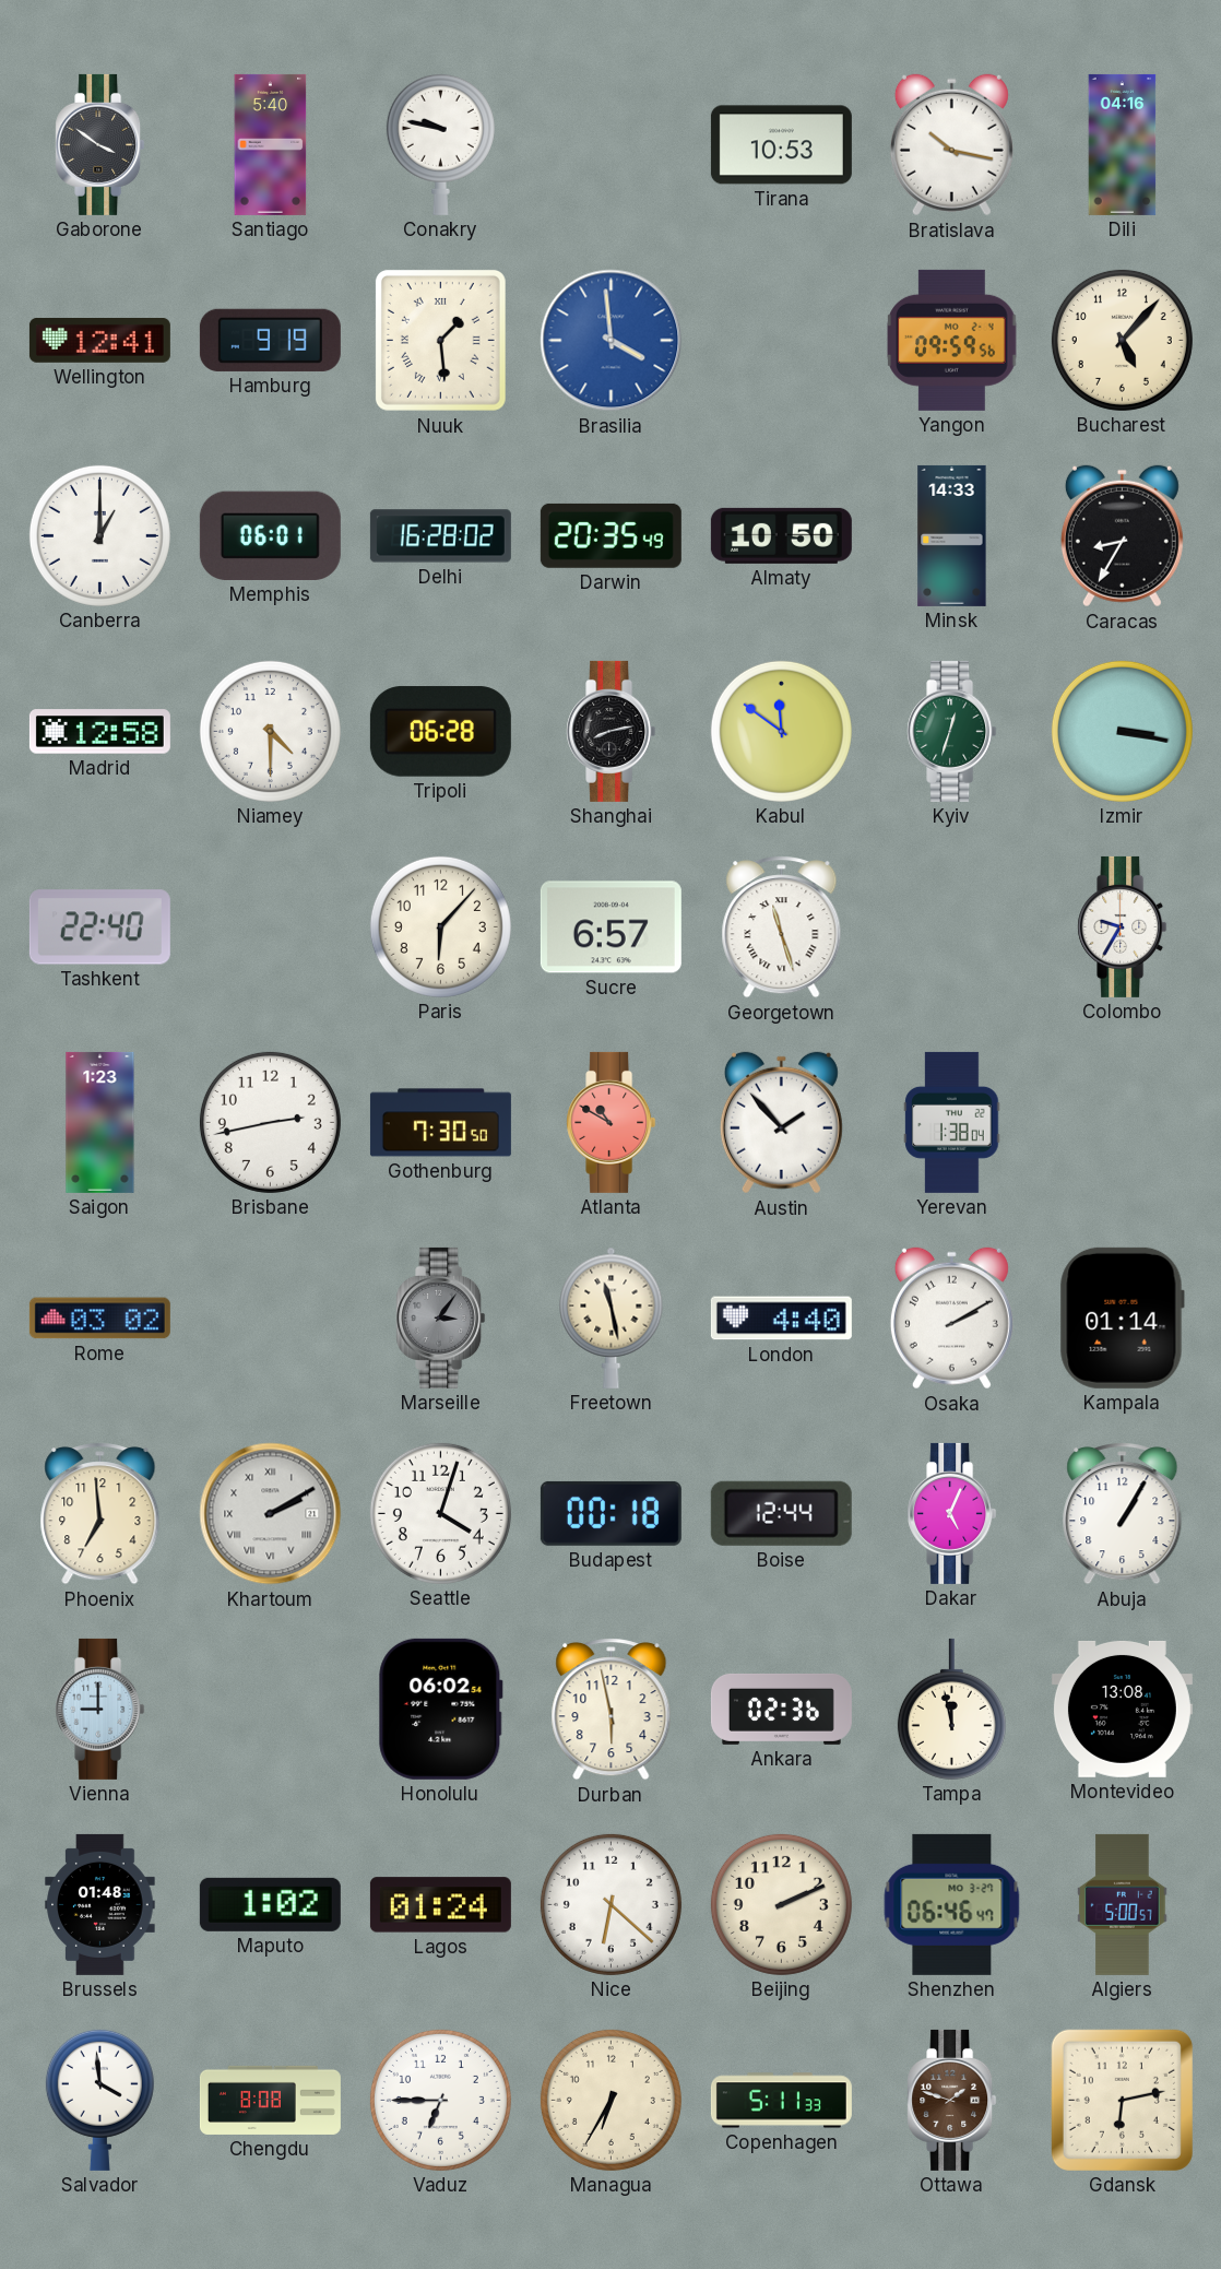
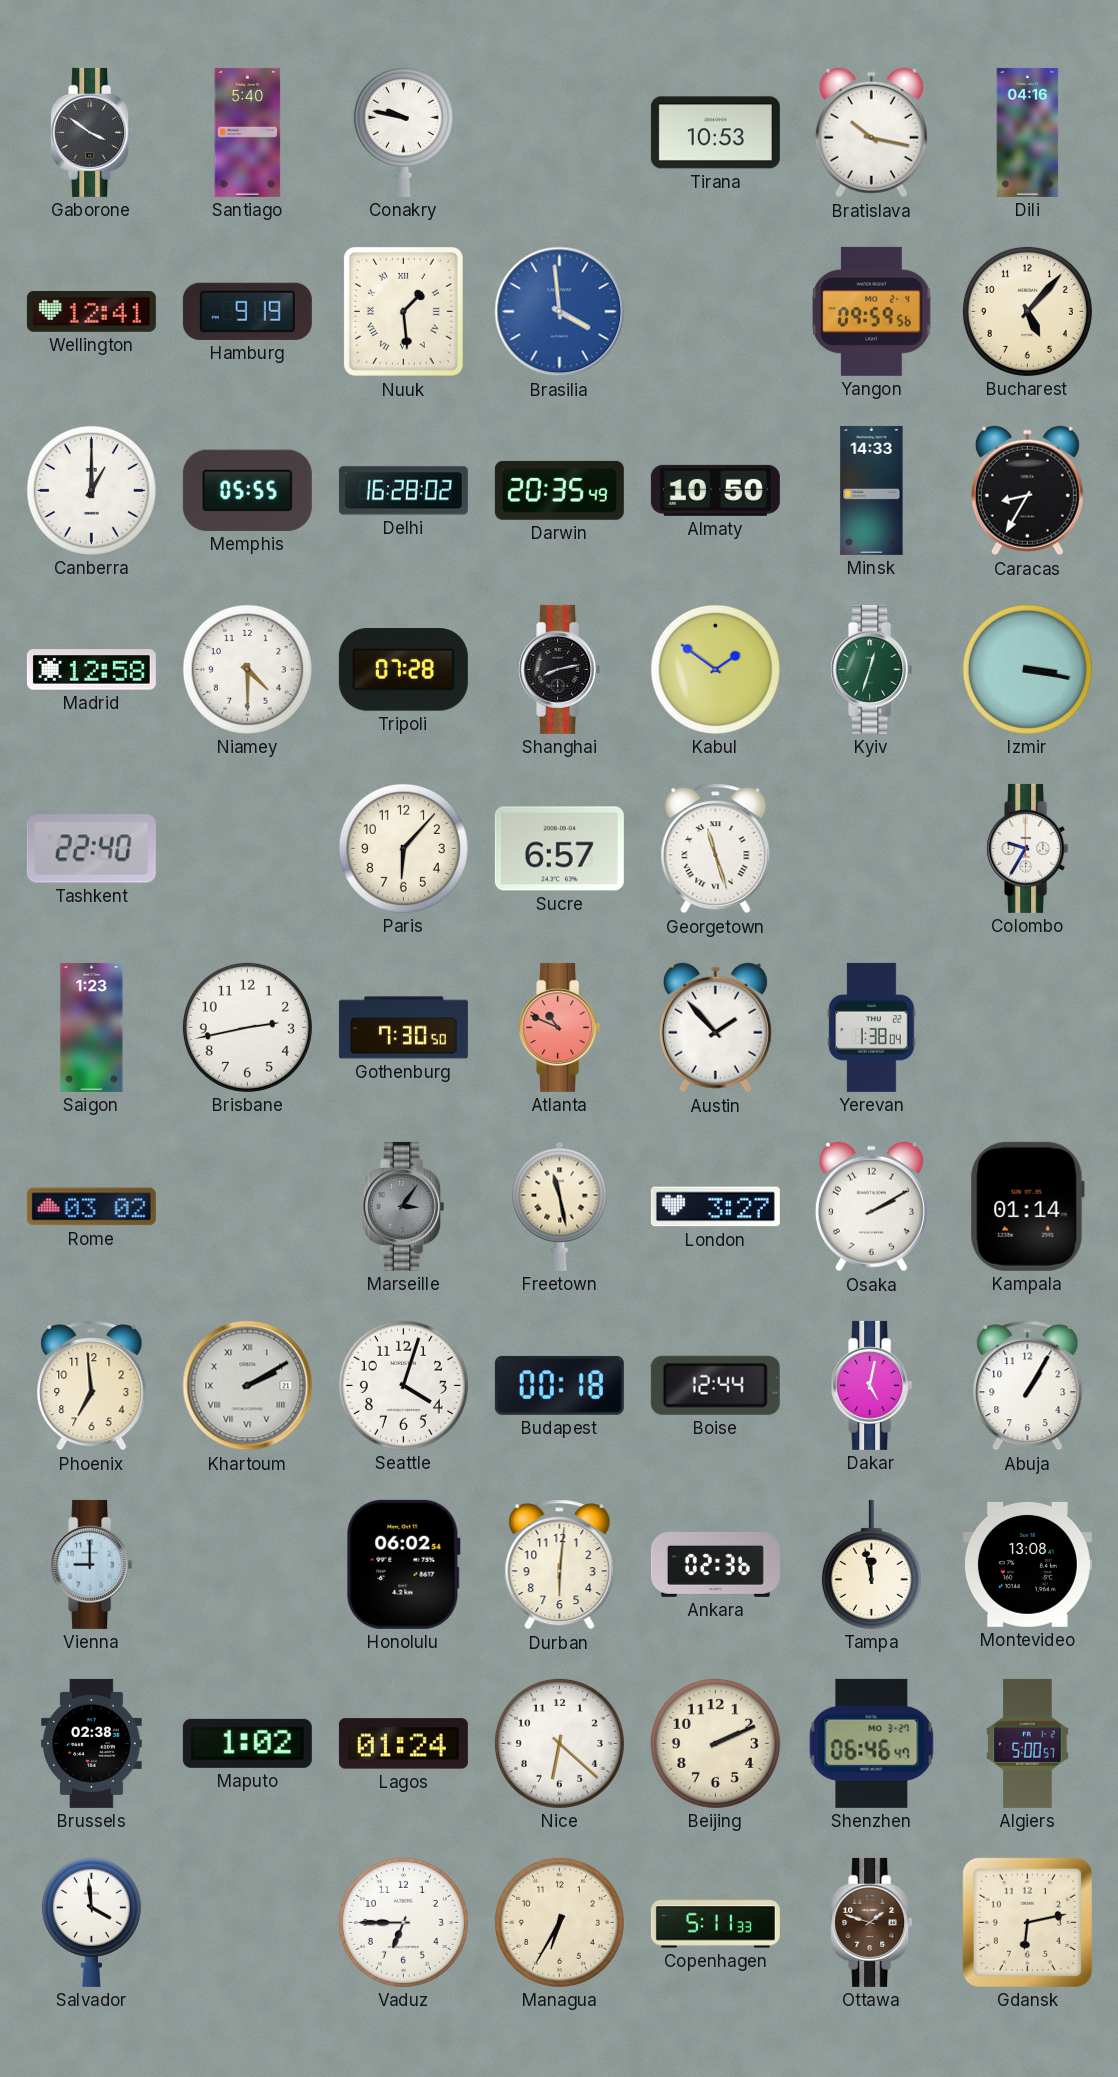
Memphis: 06:01 -> 05:55
Tripoli: 06:28 -> 07:28
Kabul: 11:51 -> 1:51
Atlanta: 10:50 -> 10:49
London: 4:40 -> 3:27
Dakar: 5:04 -> 5:02
Durban: 5:58 -> 6:01
Brussels: 01:48 -> 02:38
Chengdu: 8:08 -> none
